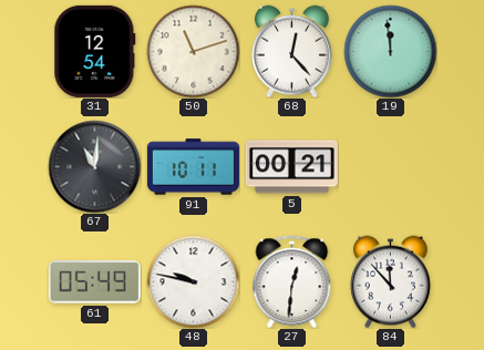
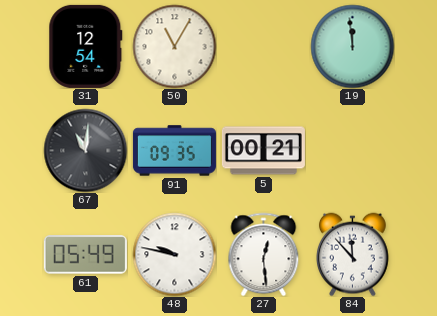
50: 11:12 -> 11:05
68: 12:23 -> none
91: 10:11 -> 09:35
27: 12:31 -> 12:29
